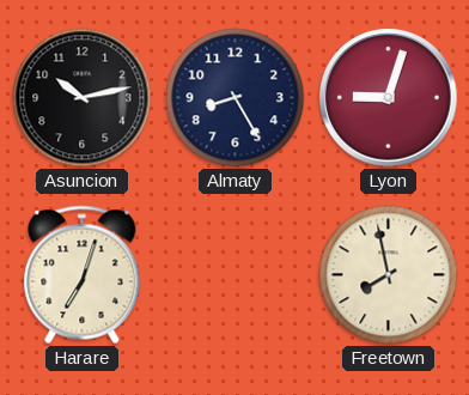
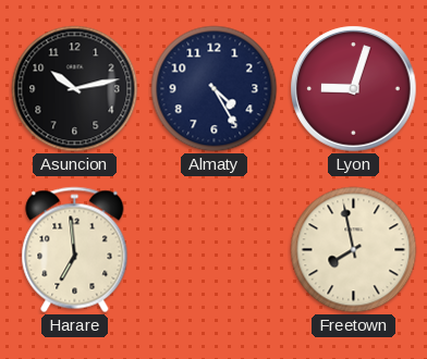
Almaty: 8:25 -> 4:25
Harare: 7:03 -> 6:59
